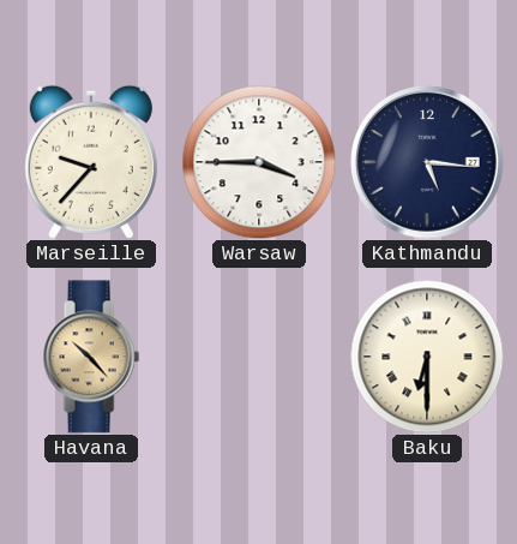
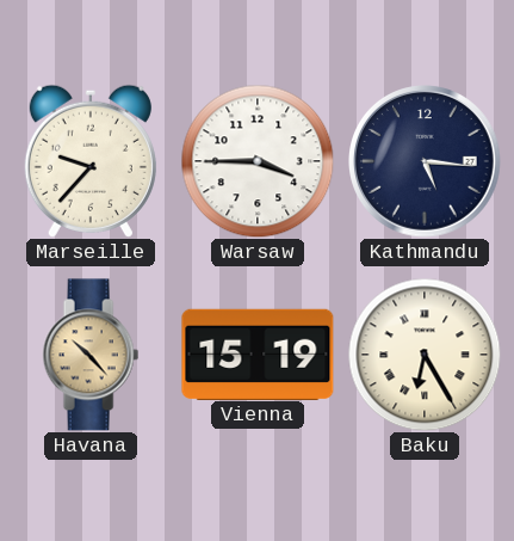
Vienna: none -> 15:19
Baku: 6:30 -> 6:25
